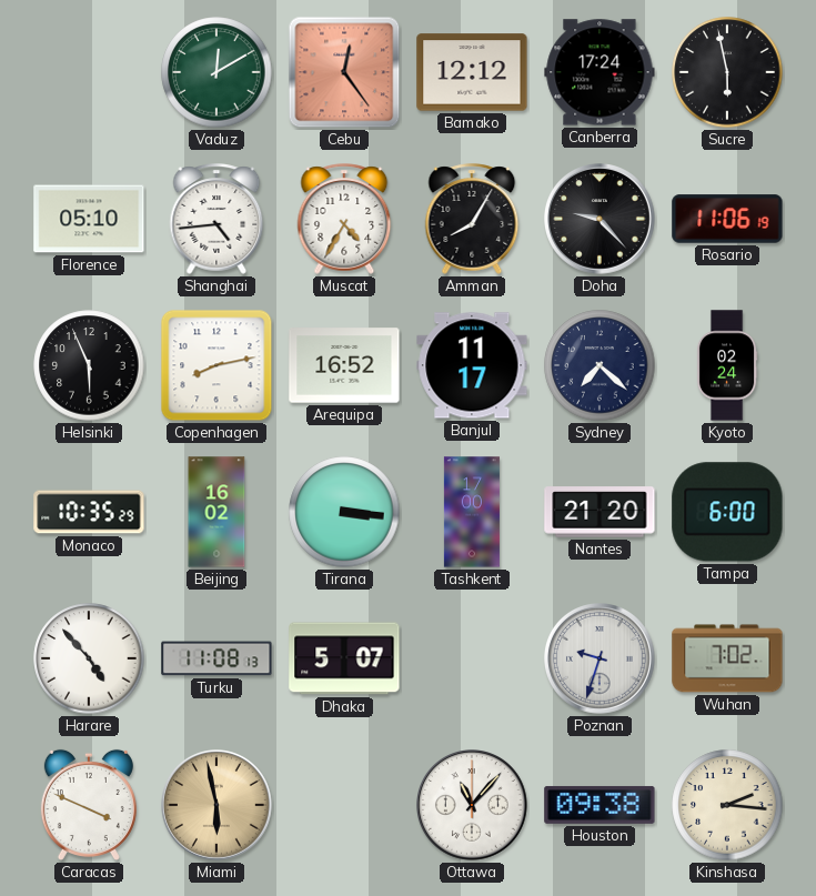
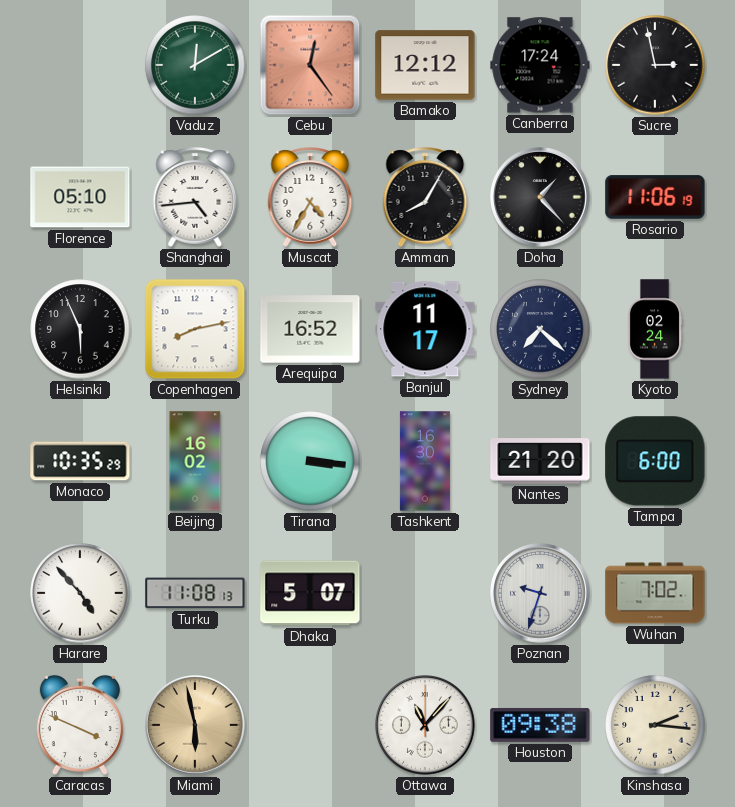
Sucre: 5:58 -> 2:58
Doha: 9:23 -> 1:23
Tashkent: 17:00 -> 16:30
